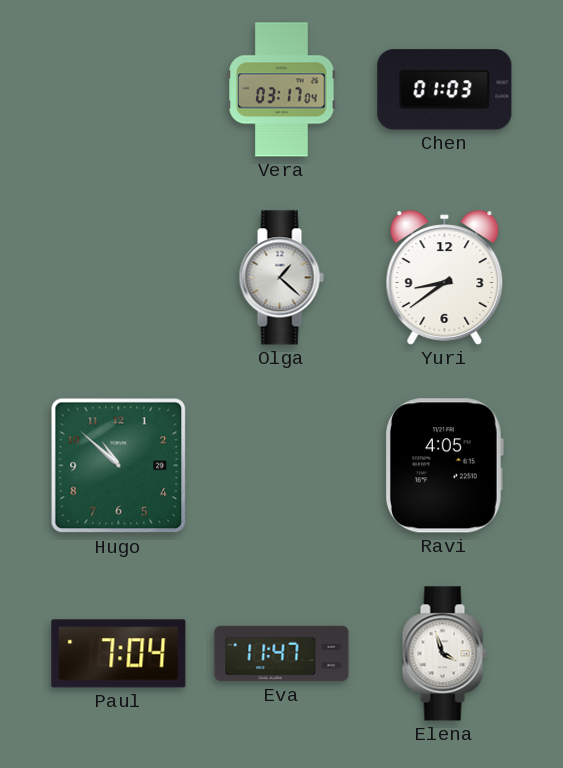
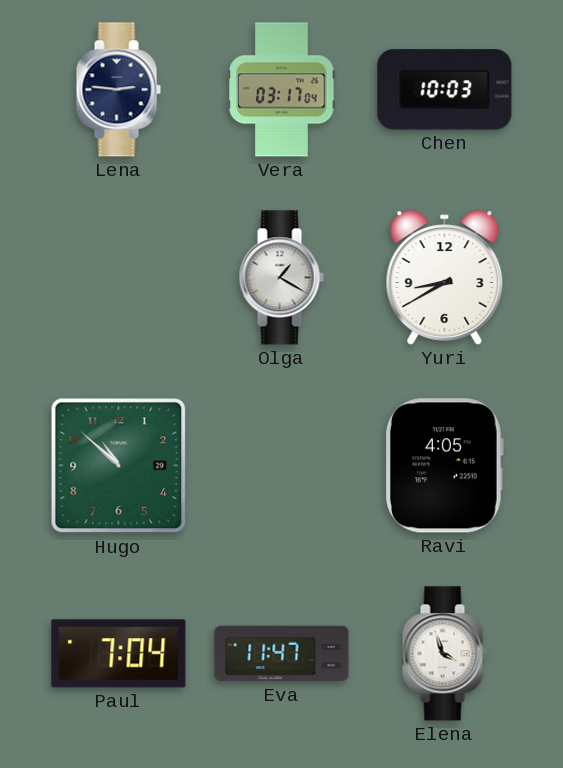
Lena: none -> 2:46
Chen: 01:03 -> 10:03
Olga: 1:22 -> 1:20
Yuri: 8:39 -> 8:40
